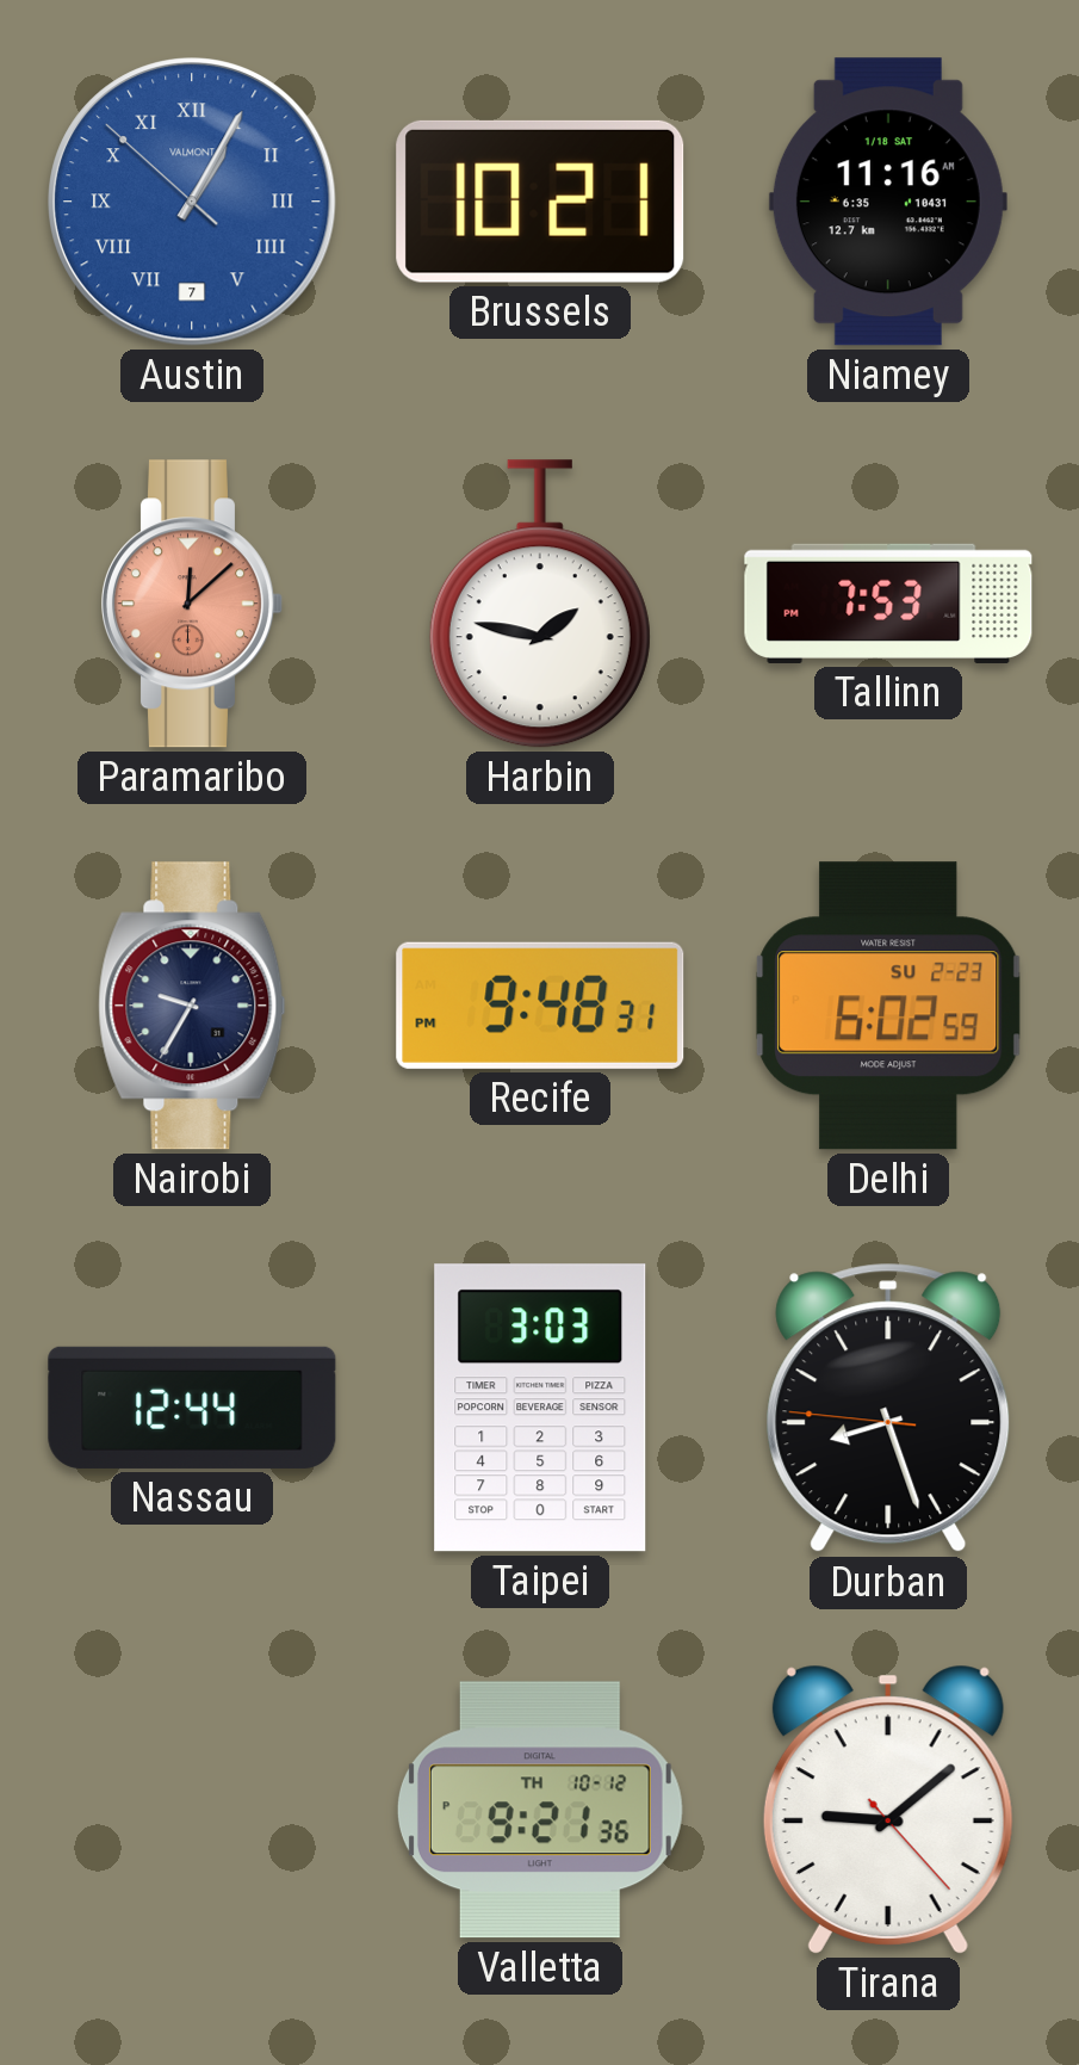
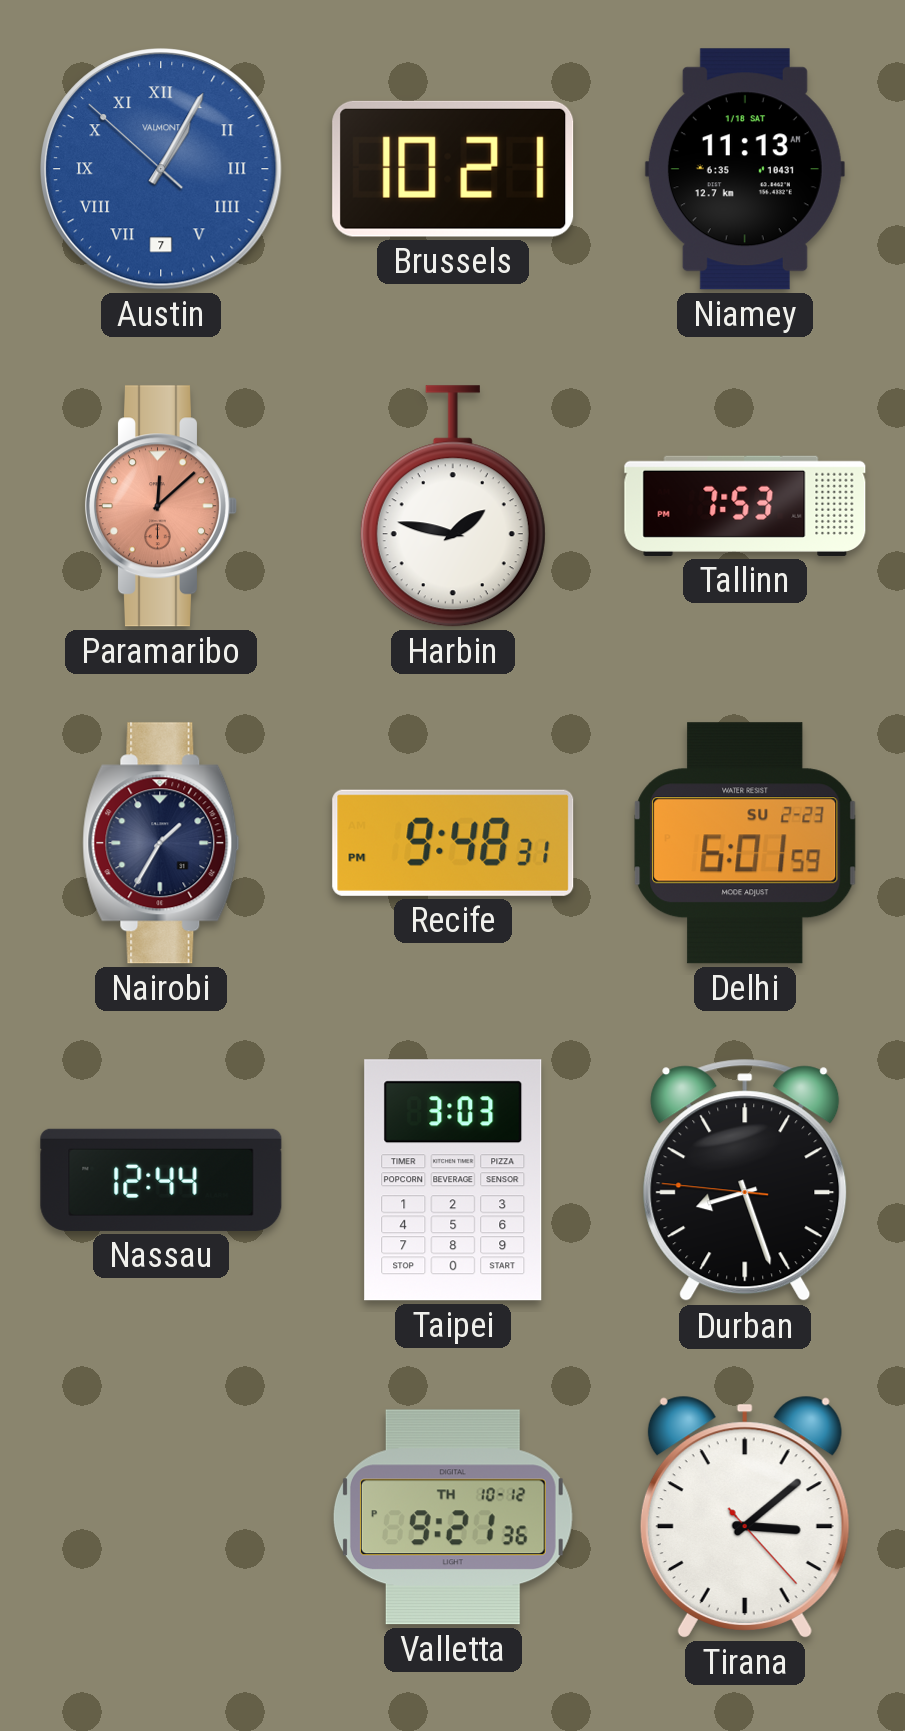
Niamey: 11:16 -> 11:13
Nairobi: 9:35 -> 1:35
Delhi: 6:02 -> 6:01
Tirana: 9:08 -> 3:08
